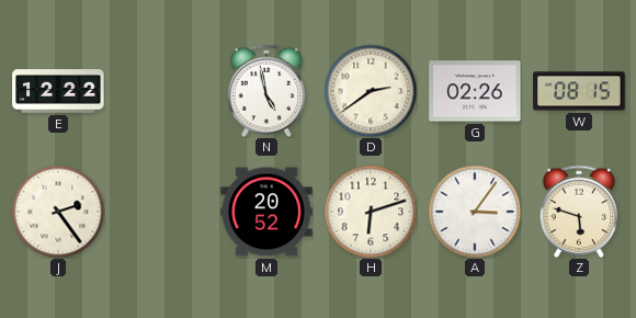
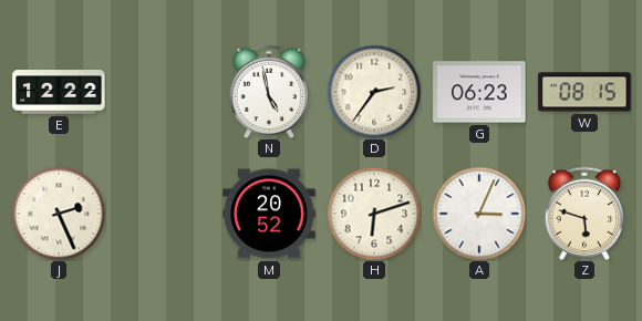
D: 2:39 -> 2:36
G: 02:26 -> 06:23
J: 2:24 -> 2:26
A: 3:06 -> 3:04
